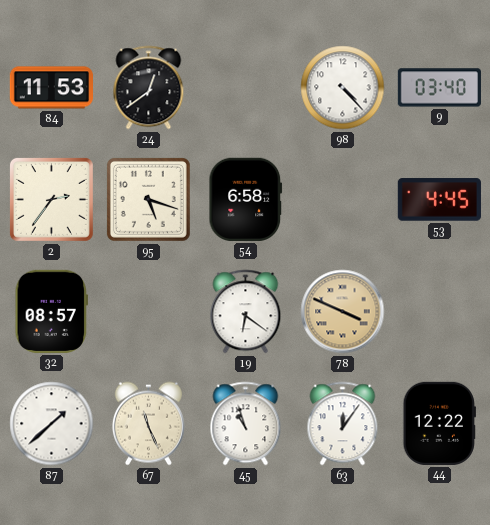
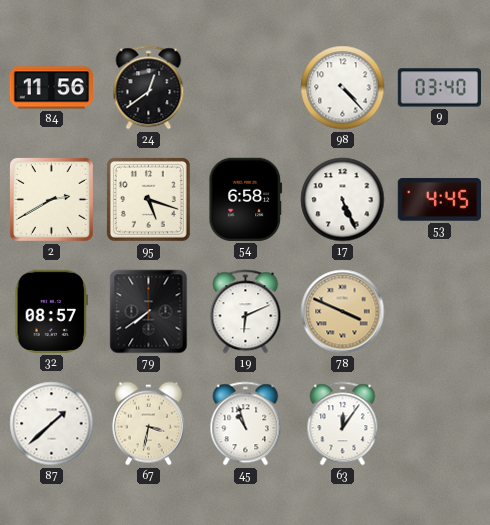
84: 11:53 -> 11:56
2: 2:36 -> 2:40
17: none -> 5:26
79: none -> 7:39
19: 6:21 -> 6:11
67: 11:26 -> 3:32
44: 12:22 -> none
